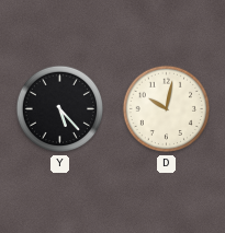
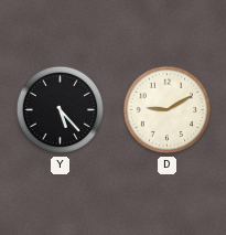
D: 10:02 -> 9:10
